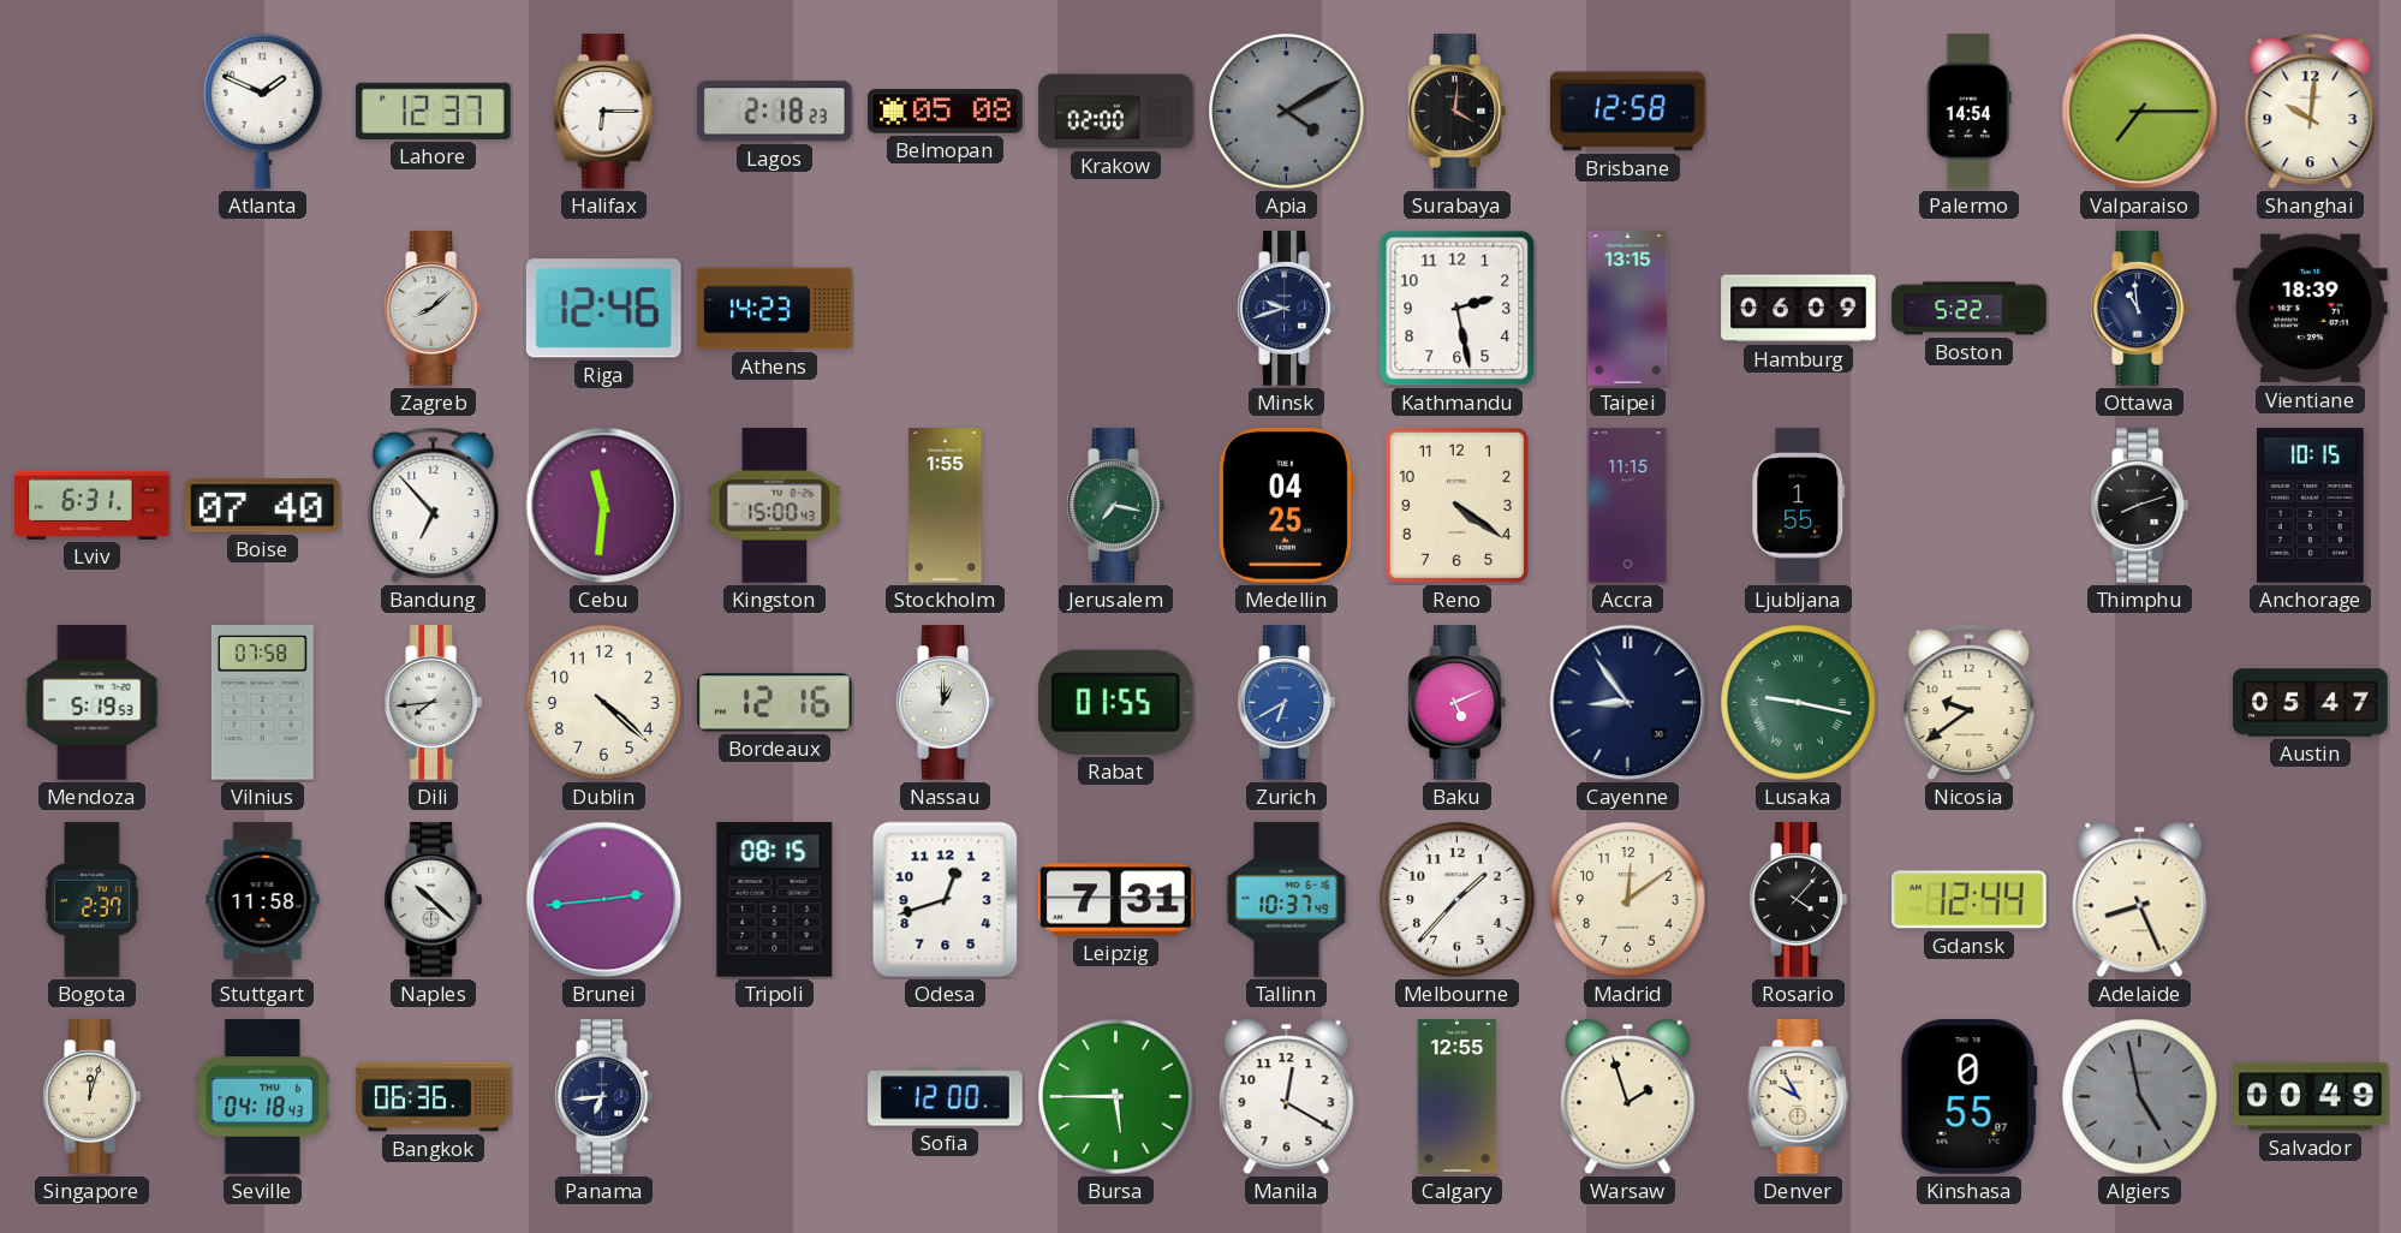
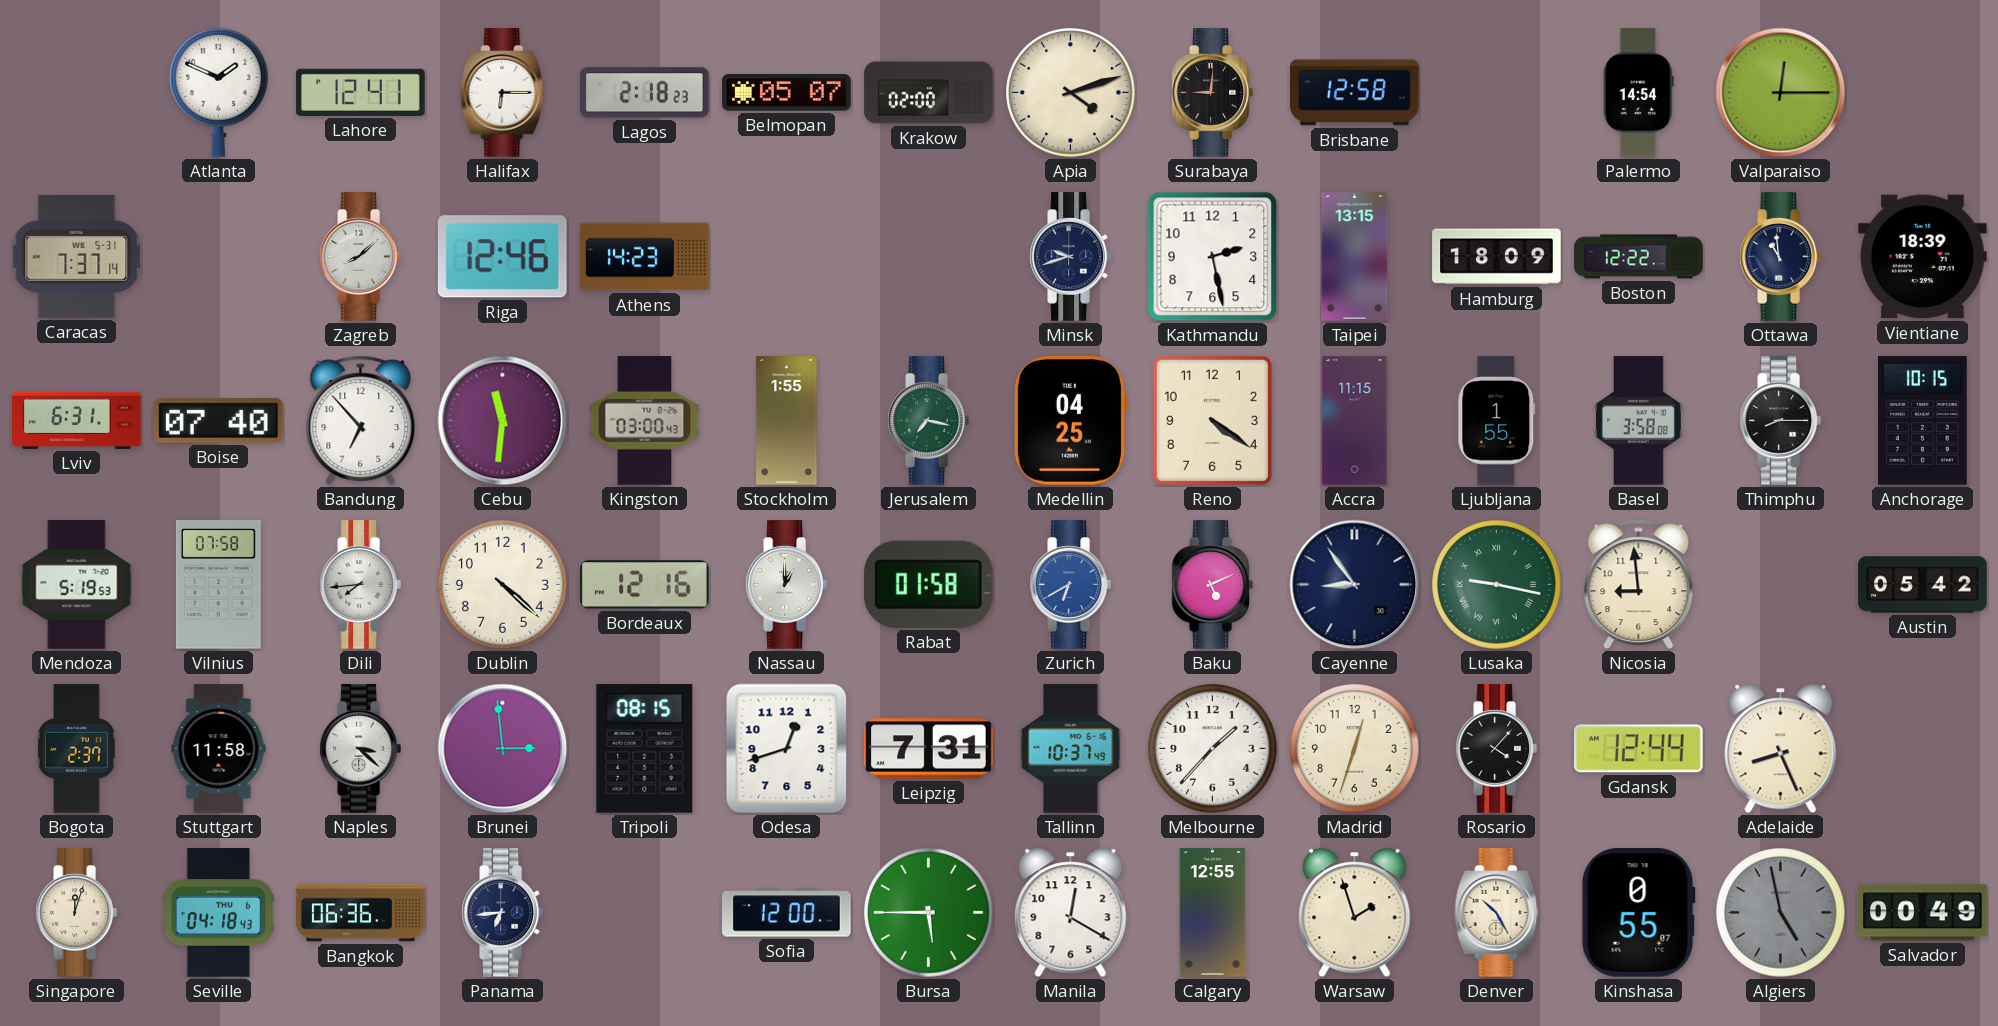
Lahore: 12:37 -> 12:41
Belmopan: 05:08 -> 05:07
Apia: 4:10 -> 4:12
Apia dial: grey -> cream
Surabaya: 4:01 -> 9:01
Valparaiso: 7:15 -> 12:15
Shanghai: 10:01 -> none
Caracas: none -> 7:37
Hamburg: 06:09 -> 18:09
Boston: 5:22 -> 12:22
Kingston: 15:00 -> 03:00
Basel: none -> 3:58
Thimphu: 8:12 -> 8:15
Rabat: 01:55 -> 01:58
Nicosia: 9:39 -> 8:59
Austin: 05:47 -> 05:42
Naples: 10:22 -> 3:22
Brunei: 2:44 -> 2:59
Madrid: 12:09 -> 12:33
Denver: 9:55 -> 10:25
